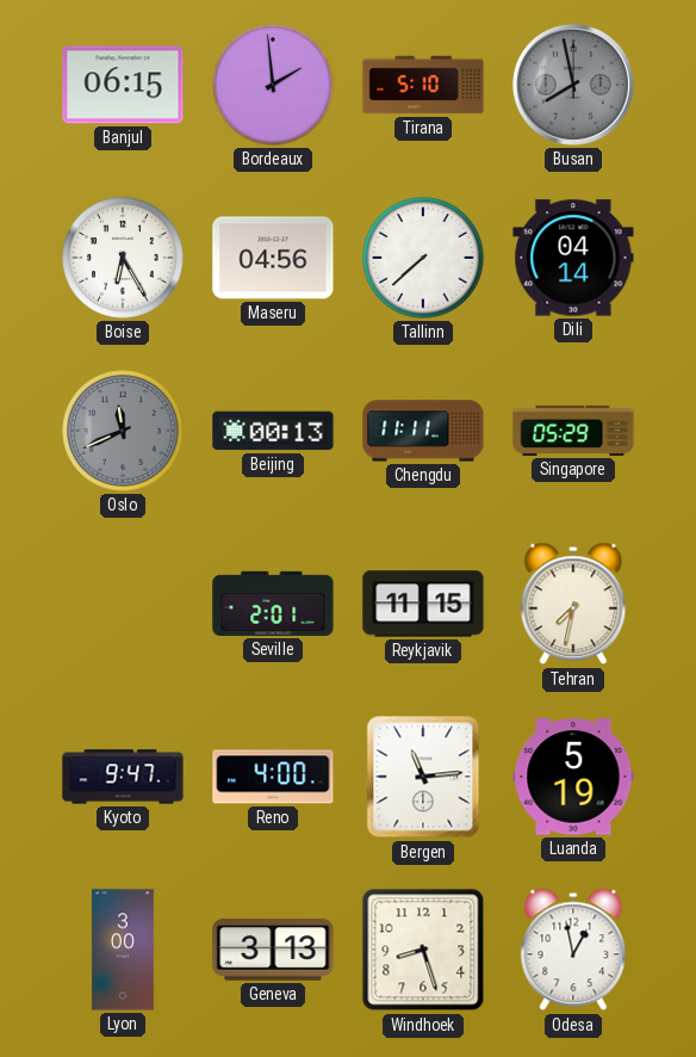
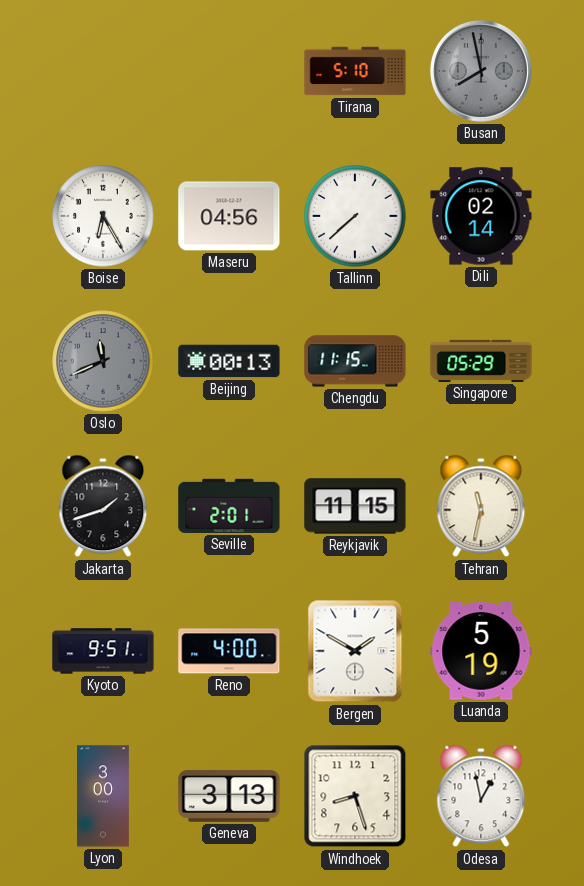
Banjul: 06:15 -> none
Bordeaux: 1:59 -> none
Dili: 04:14 -> 02:14
Chengdu: 11:11 -> 11:15
Jakarta: none -> 1:42
Tehran: 7:32 -> 11:32
Kyoto: 9:47 -> 9:51
Bergen: 11:14 -> 1:50
